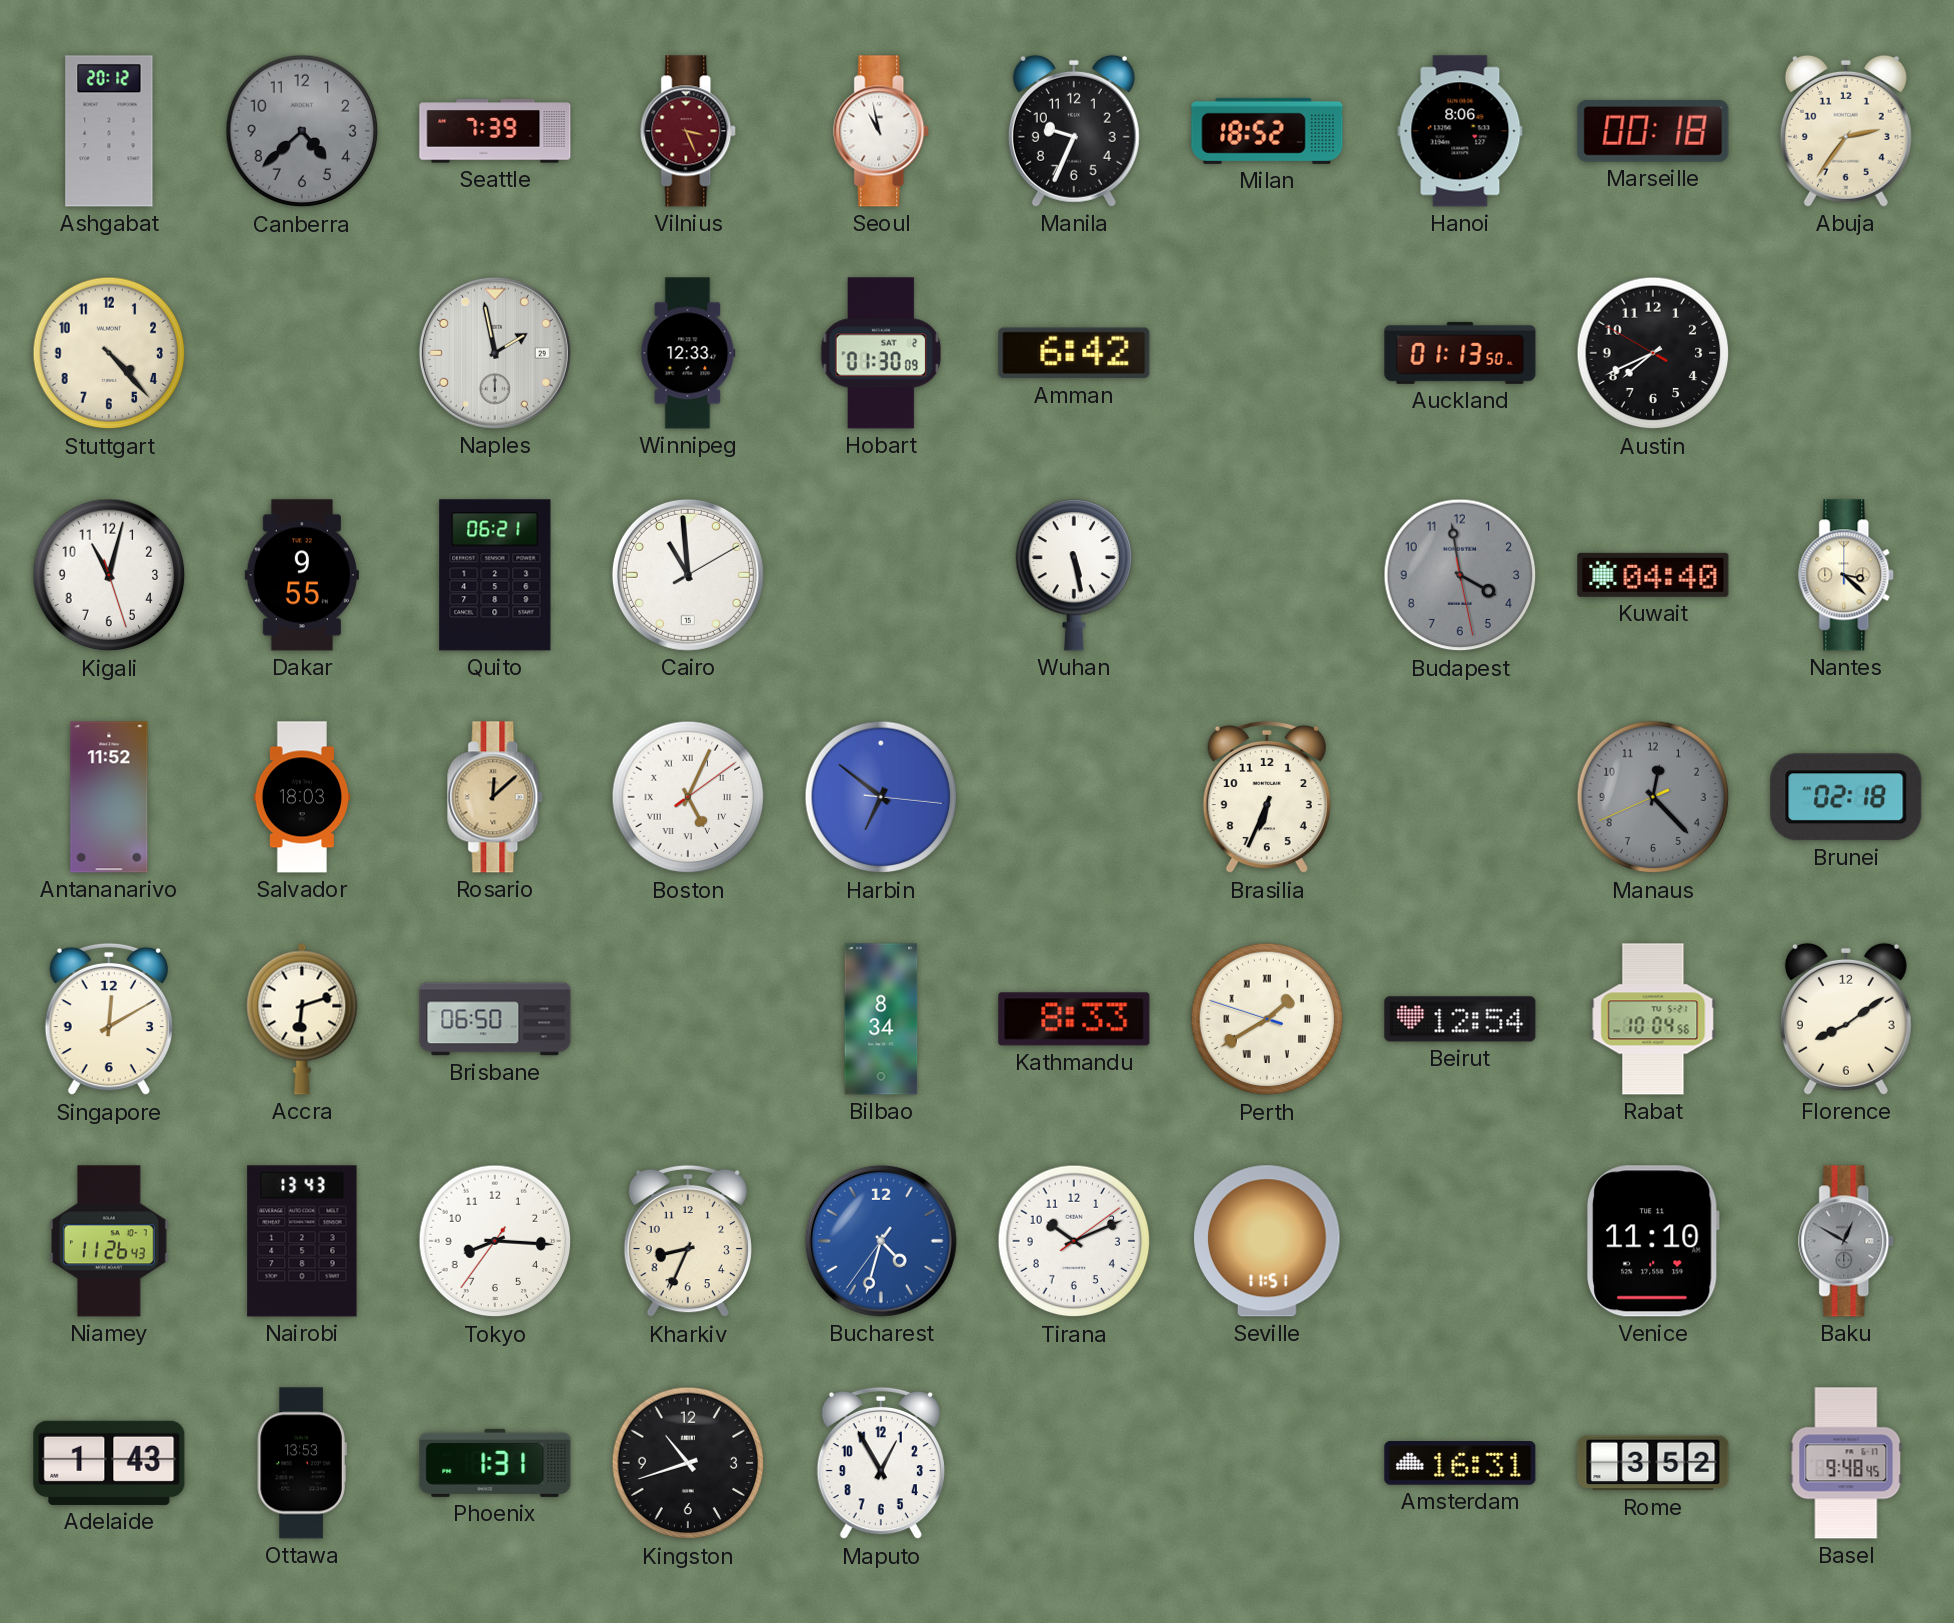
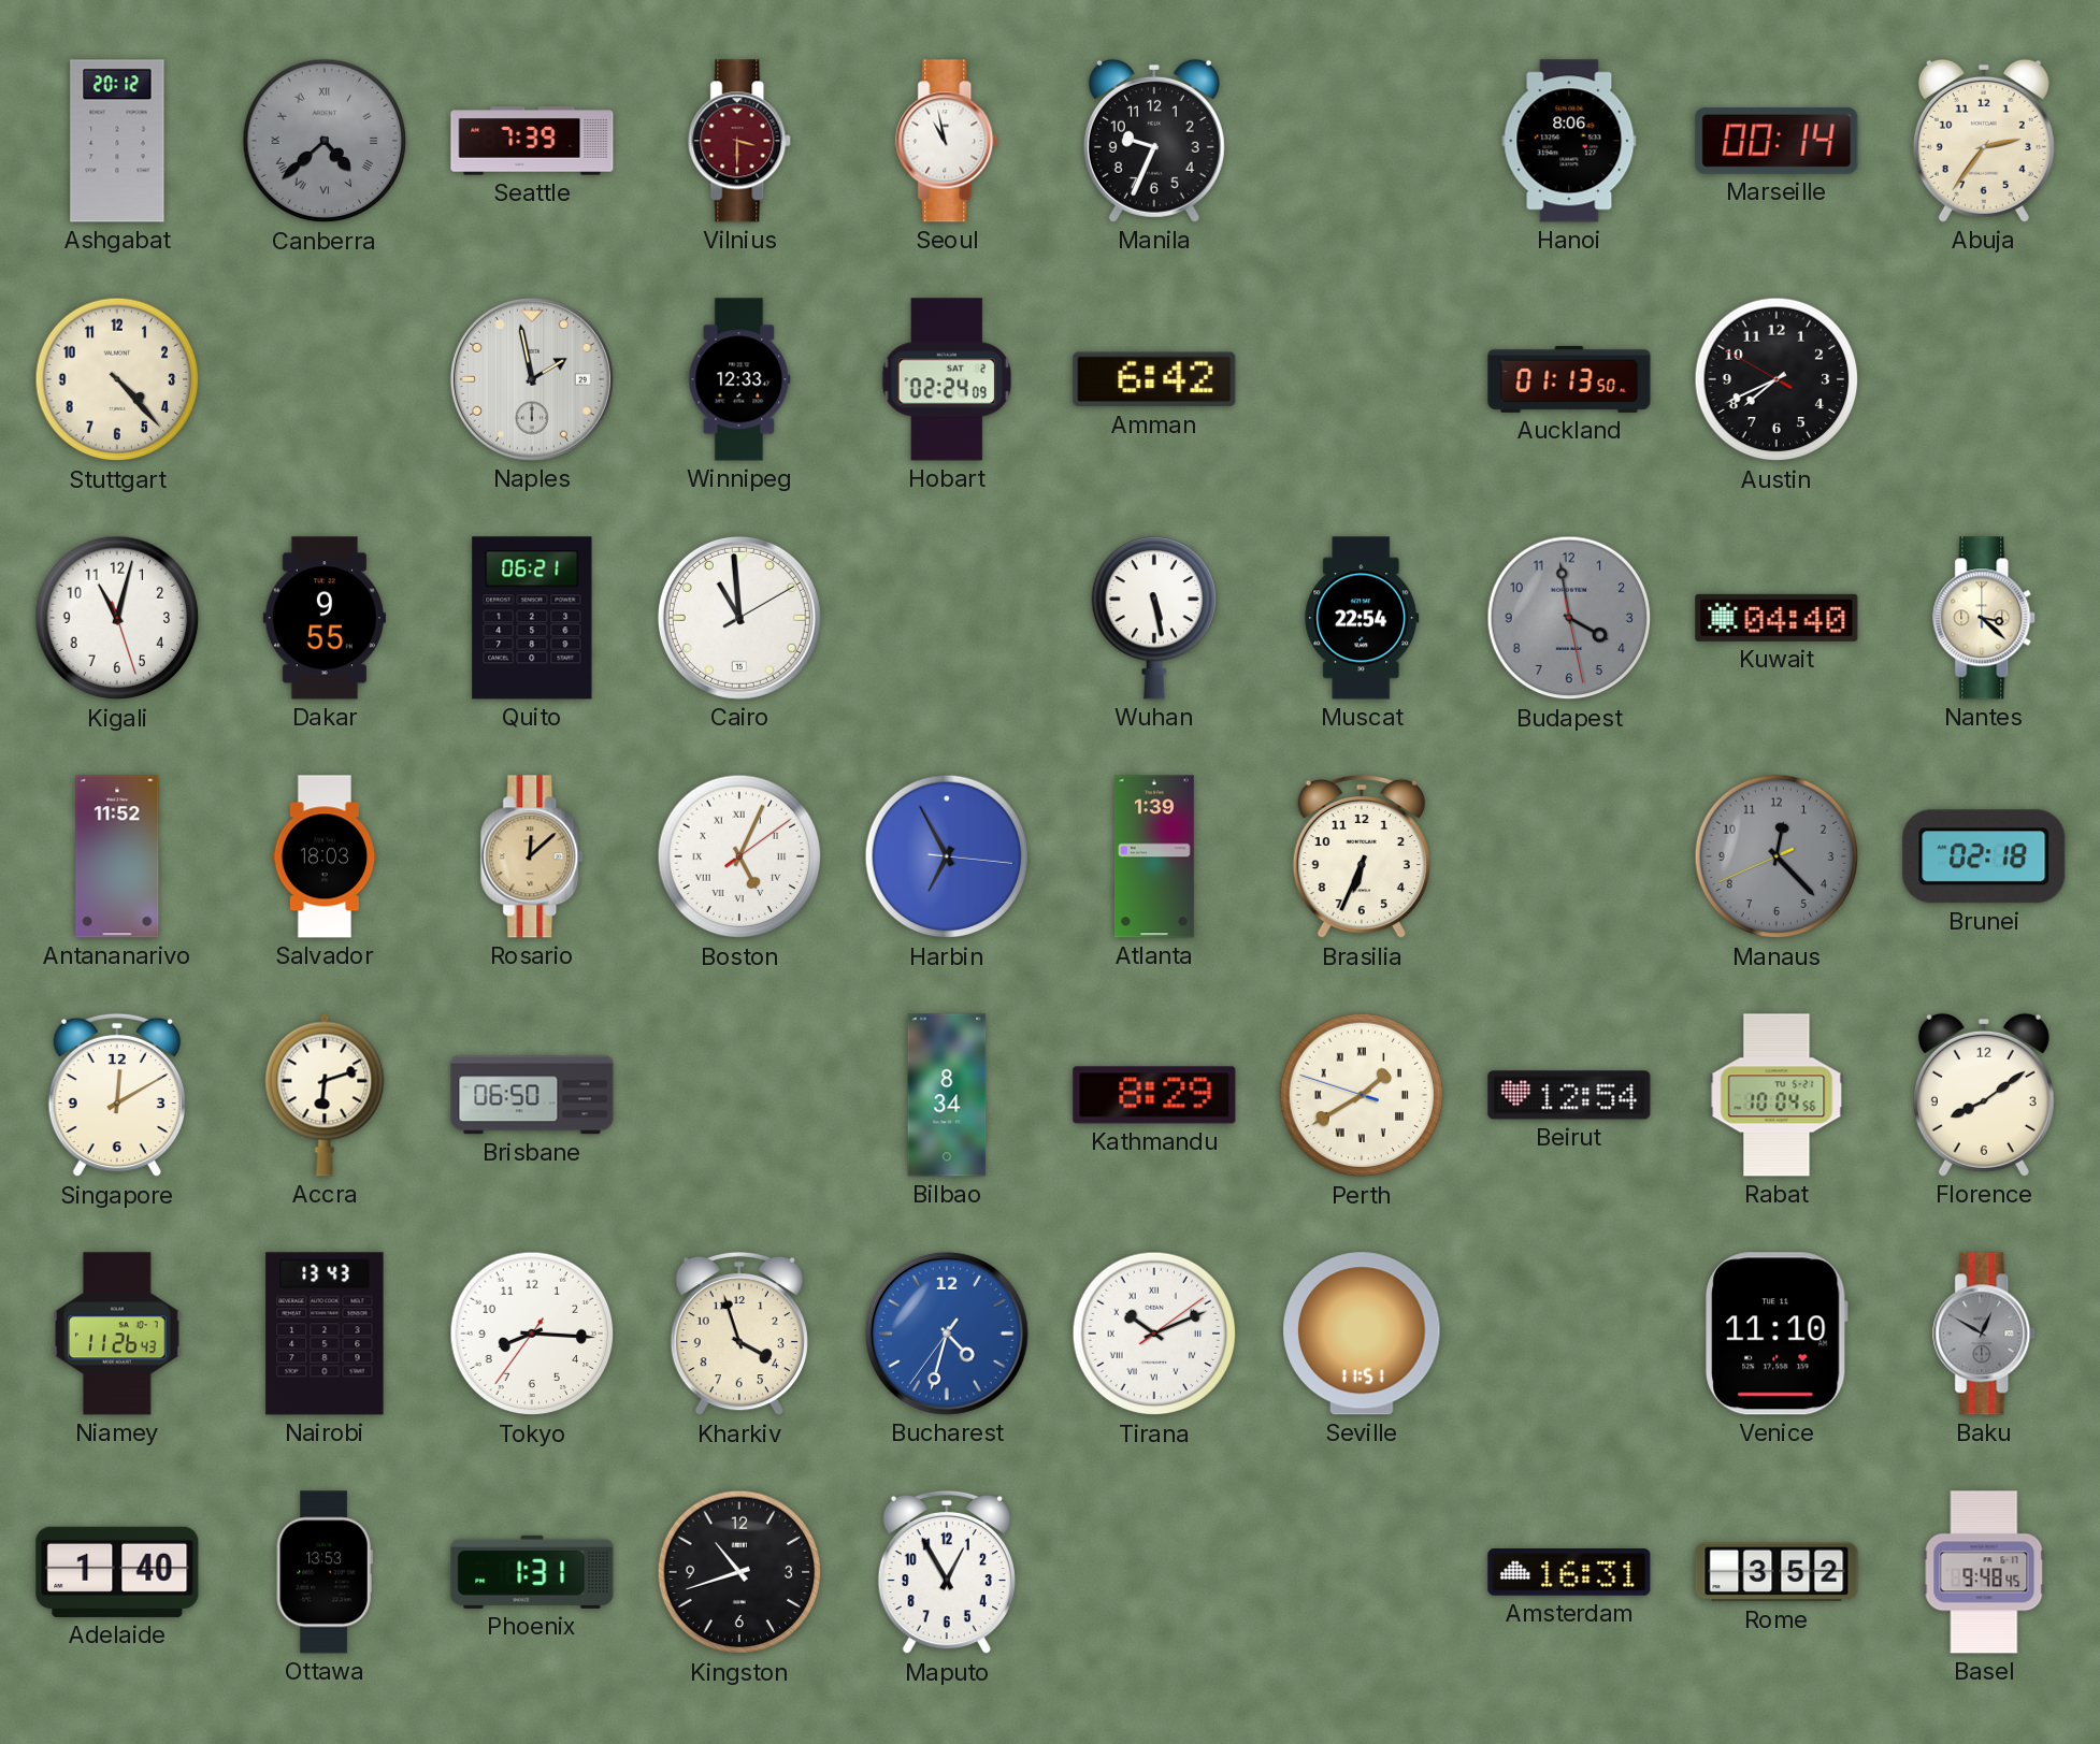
Canberra numerals: Arabic -> Roman
Vilnius: 3:26 -> 3:30
Milan: 18:52 -> none
Marseille: 00:18 -> 00:14
Hobart: 01:30 -> 02:24
Muscat: none -> 22:54
Harbin: 6:51 -> 6:55
Atlanta: none -> 1:39
Kathmandu: 8:33 -> 8:29
Kharkiv: 8:34 -> 3:57
Tirana numerals: Arabic -> Roman
Adelaide: 1:43 -> 1:40
